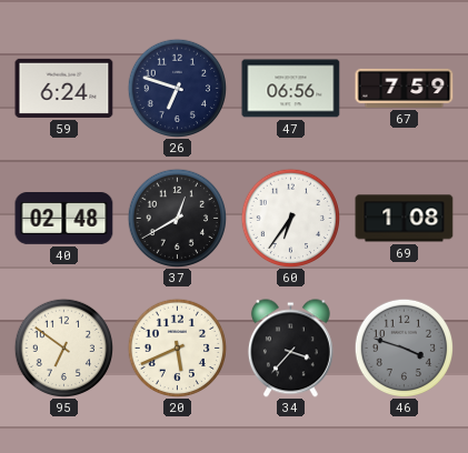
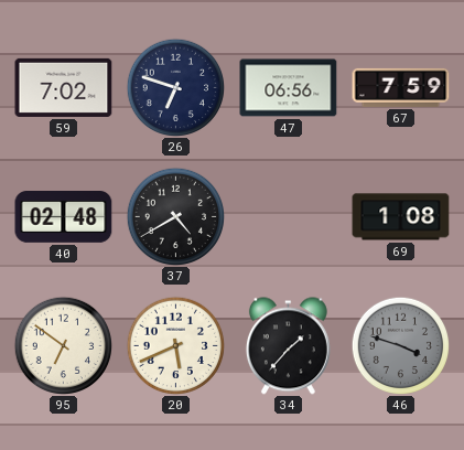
59: 6:24 -> 7:02
37: 12:40 -> 4:40
60: 6:36 -> none
34: 3:37 -> 1:37
